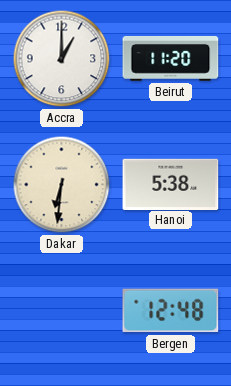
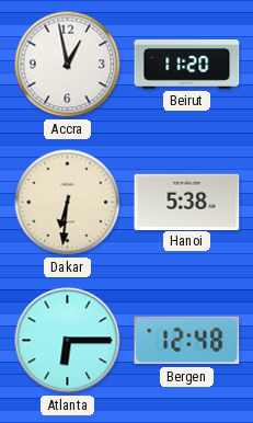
Accra: 1:00 -> 12:58
Atlanta: none -> 6:15
